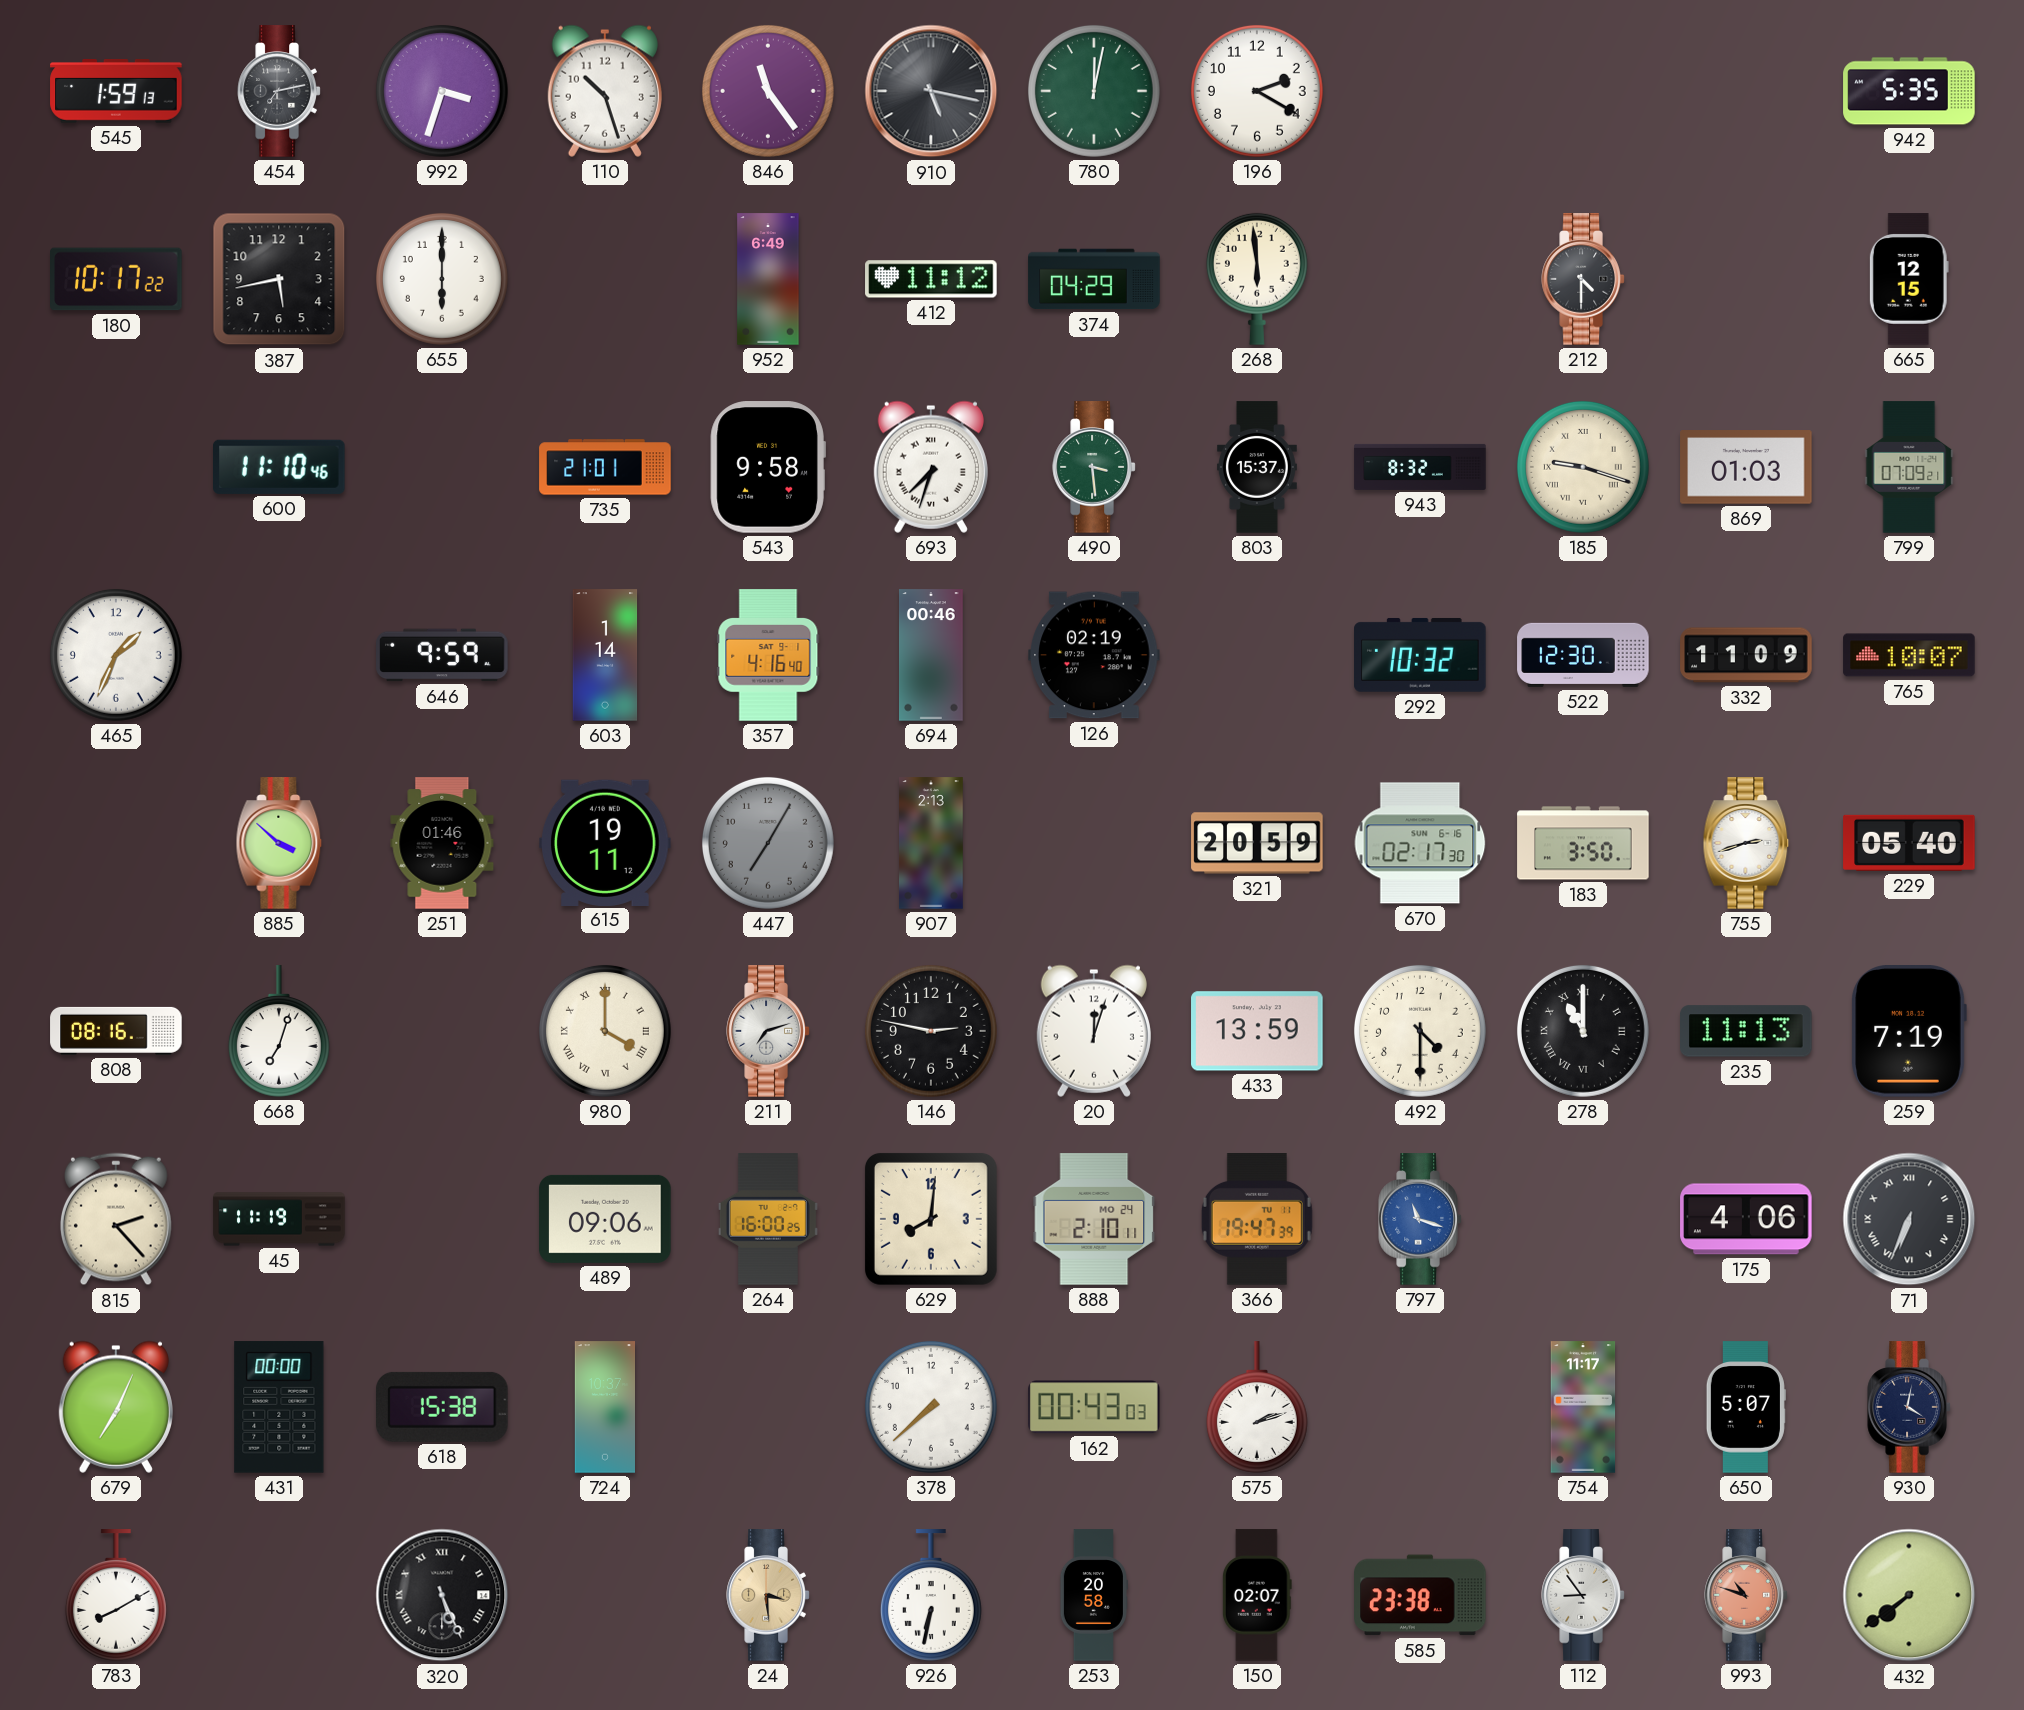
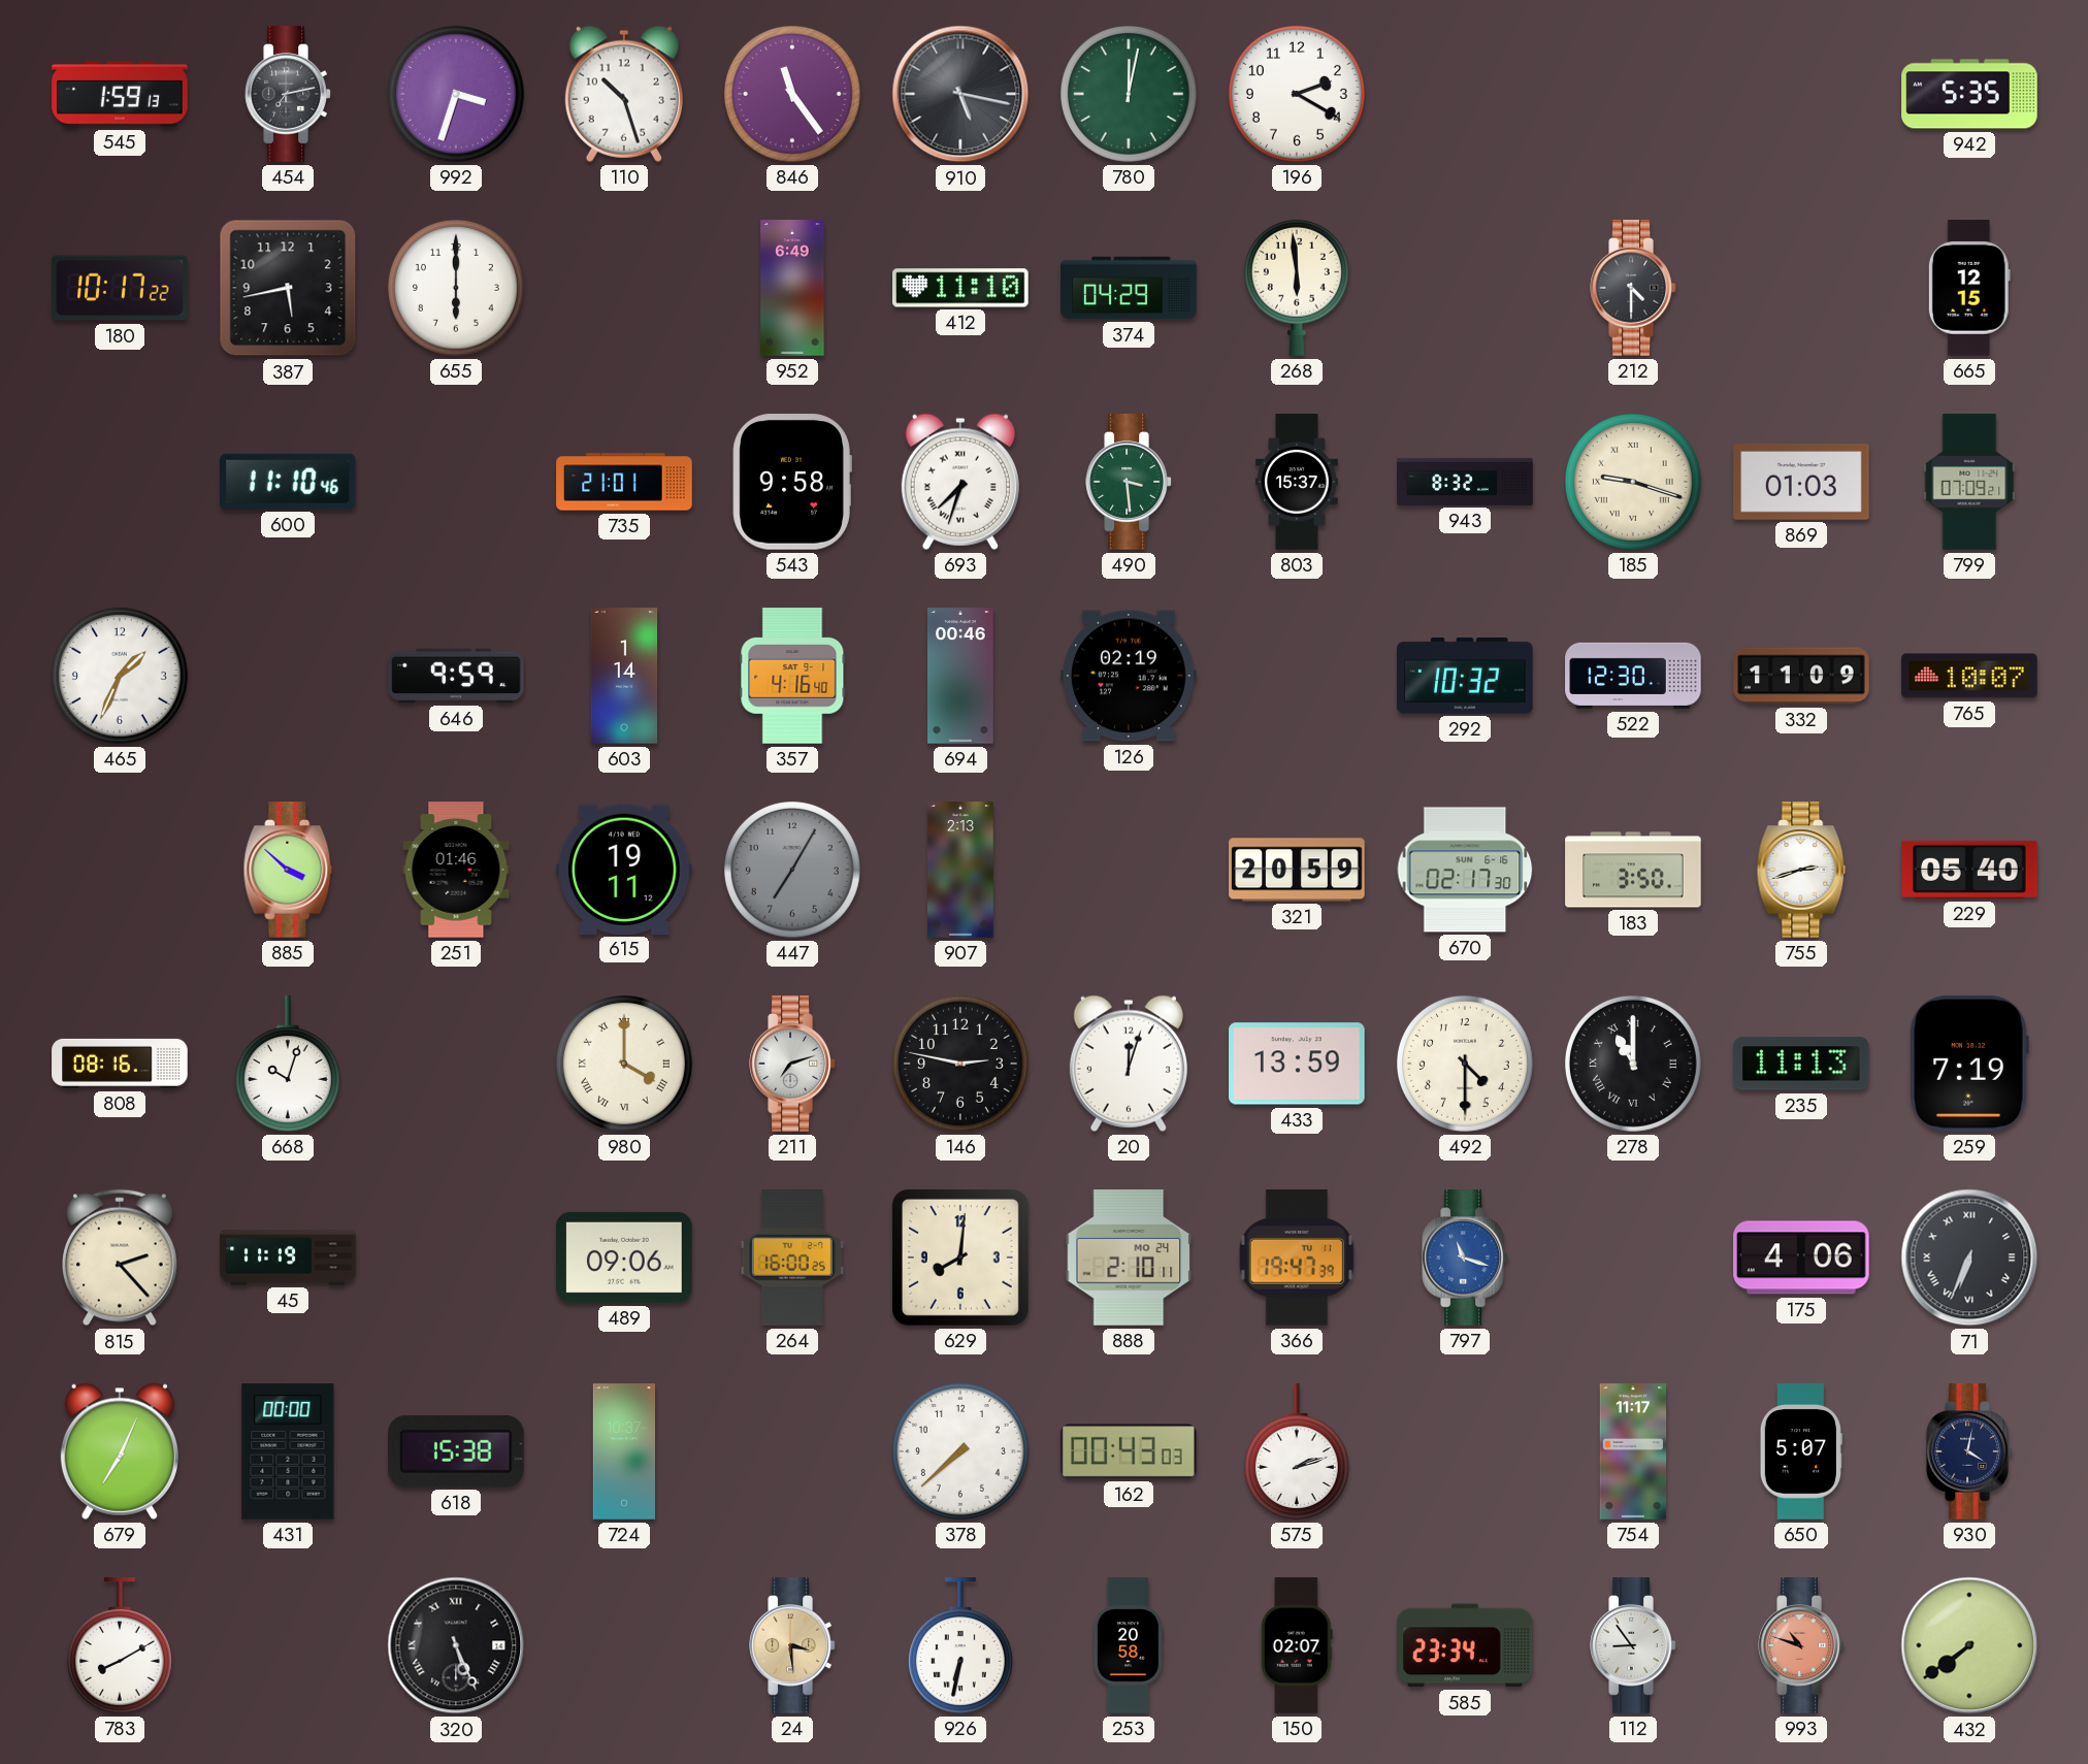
412: 11:12 -> 11:10
668: 7:03 -> 10:03
585: 23:38 -> 23:34
